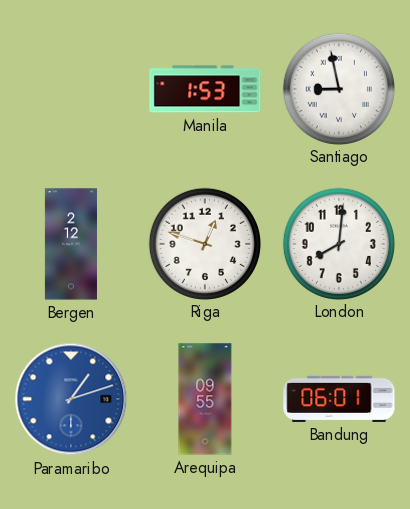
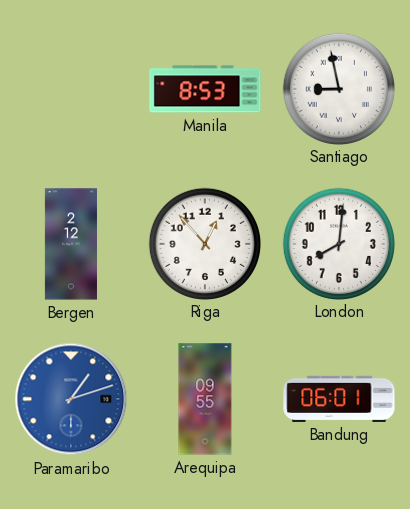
Manila: 1:53 -> 8:53
Riga: 12:48 -> 12:53
